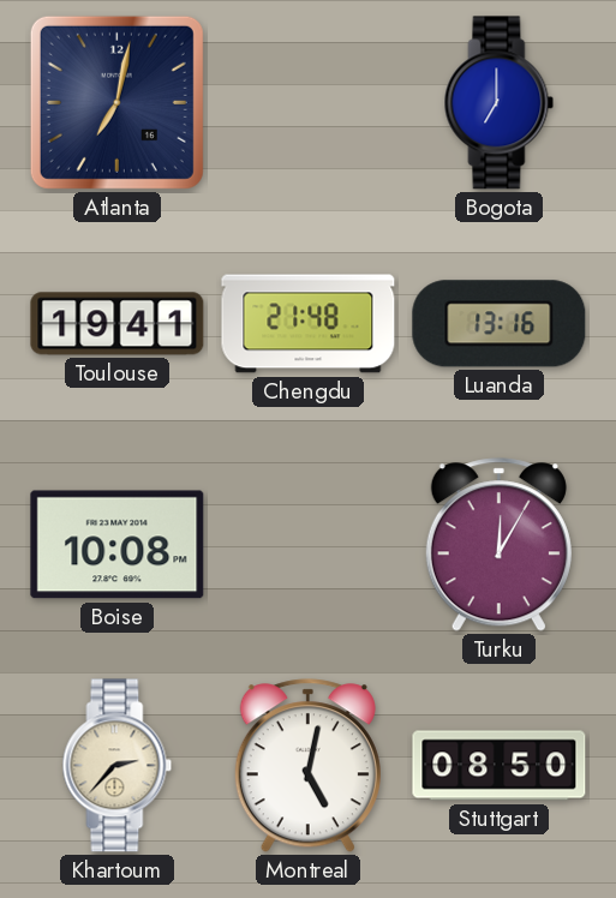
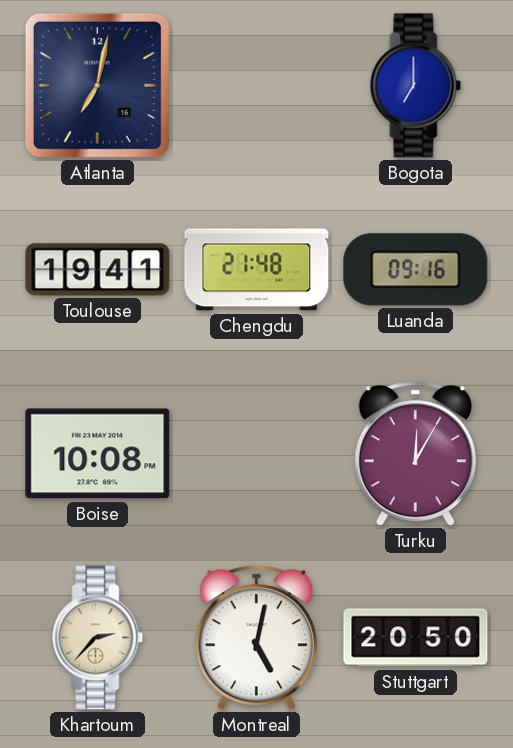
Luanda: 13:16 -> 09:16
Stuttgart: 08:50 -> 20:50
